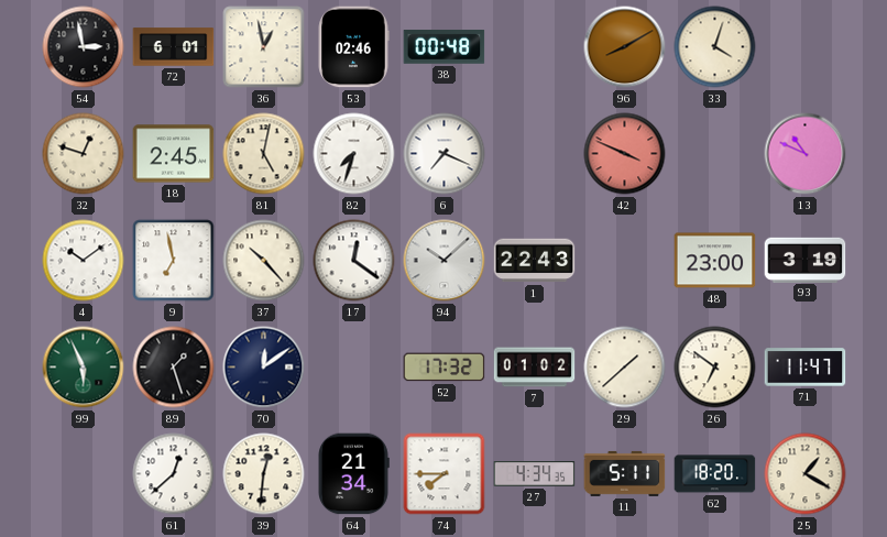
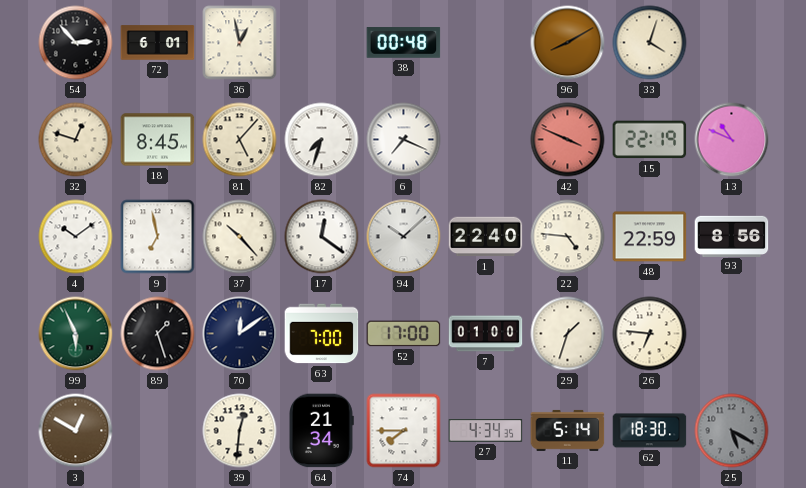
54: 2:58 -> 2:53
53: 02:46 -> none
18: 2:45 -> 8:45
81: 5:02 -> 5:07
15: none -> 22:19
1: 22:43 -> 22:40
22: none -> 4:46
48: 23:00 -> 22:59
93: 3:19 -> 8:56
63: none -> 7:00
52: 17:32 -> 17:00
7: 01:02 -> 01:00
29: 1:38 -> 1:33
26: 6:51 -> 6:46
71: 11:47 -> none
3: none -> 12:50
61: 12:38 -> none
11: 5:11 -> 5:14
62: 18:20 -> 18:30
25: 1:20 -> 5:20
25 dial: cream -> grey
